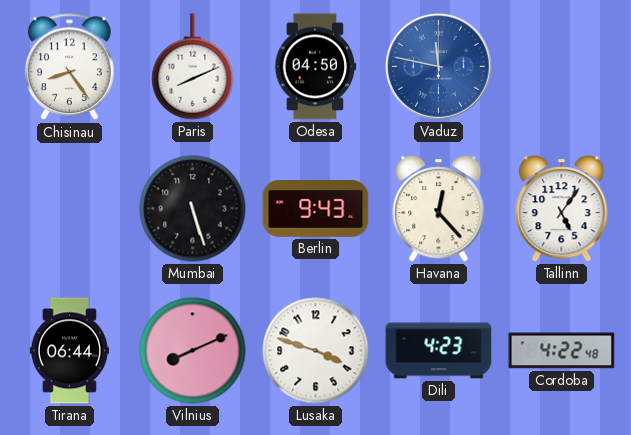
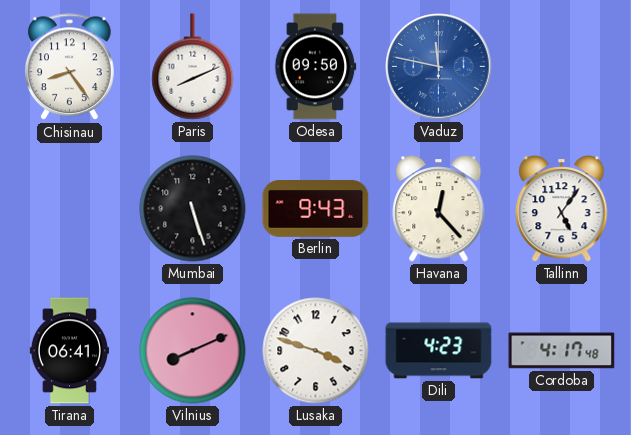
Odesa: 04:50 -> 09:50
Tirana: 06:44 -> 06:41
Cordoba: 4:22 -> 4:17
